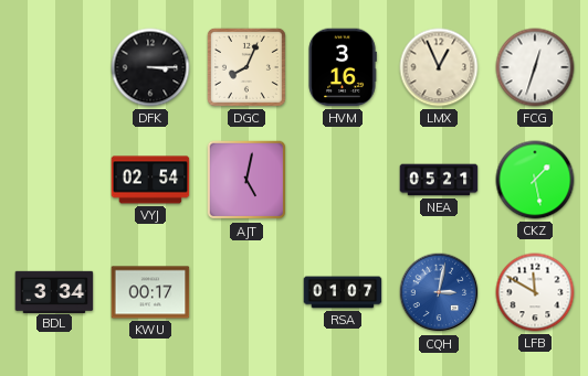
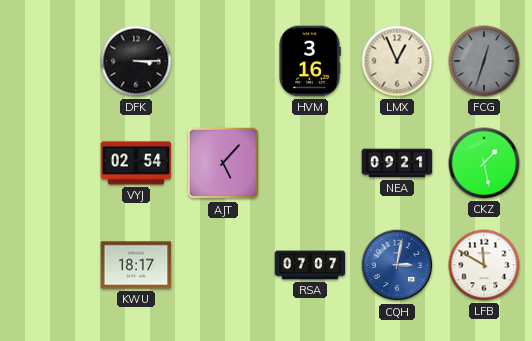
DGC: 8:04 -> none
FCG dial: white -> grey
AJT: 5:02 -> 5:07
NEA: 05:21 -> 09:21
BDL: 3:34 -> none
KWU: 00:17 -> 18:17
RSA: 01:07 -> 07:07
